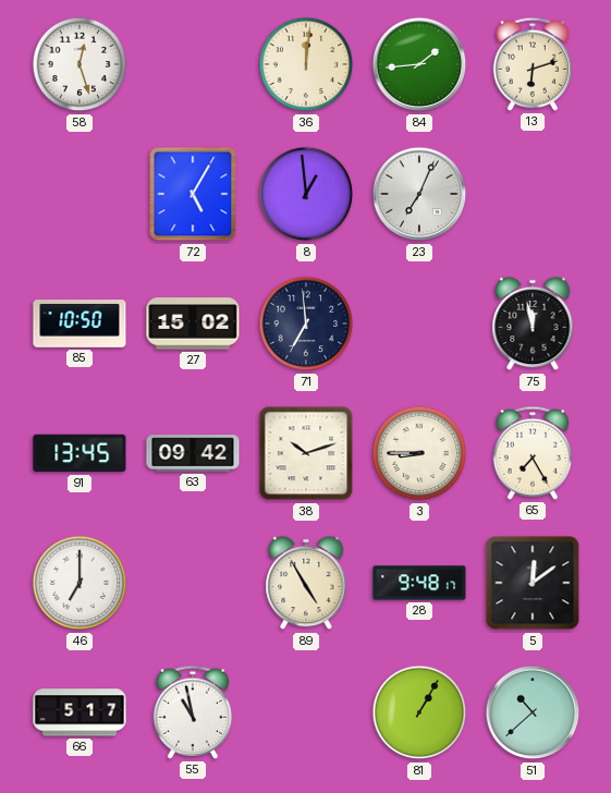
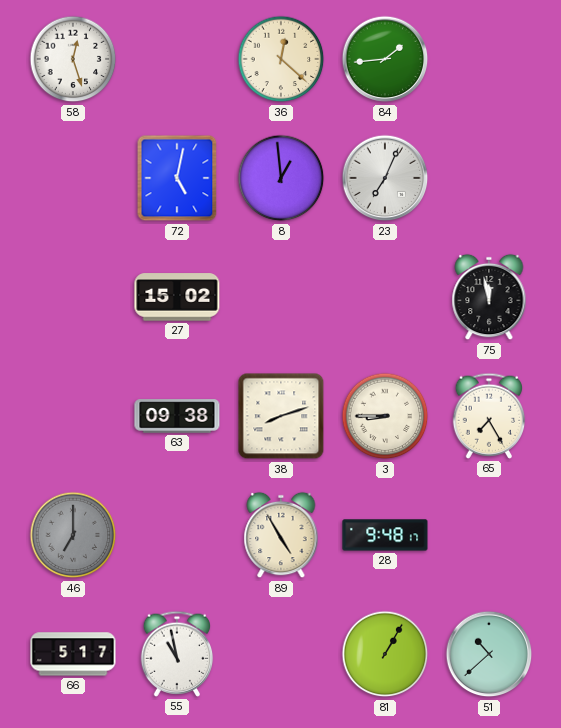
36: 12:01 -> 12:22
13: 6:12 -> none
72: 5:05 -> 5:02
85: 10:50 -> none
71: 6:59 -> none
91: 13:45 -> none
63: 09:42 -> 09:38
38: 10:12 -> 8:12
46 dial: white -> grey
5: 12:09 -> none
